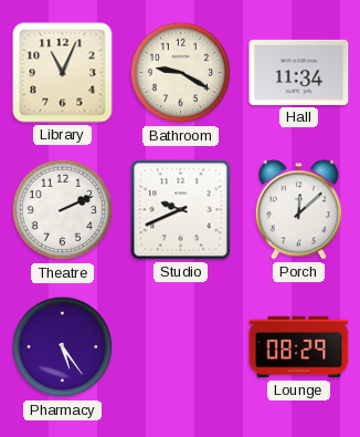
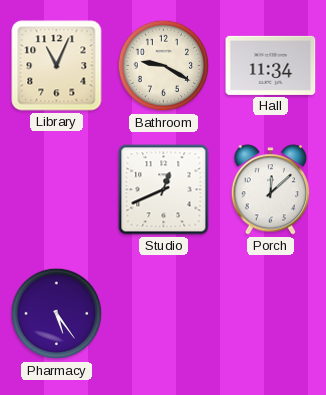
Theatre: 2:11 -> none
Studio: 9:41 -> 12:41
Lounge: 08:29 -> none
